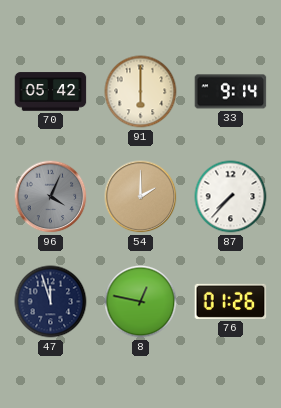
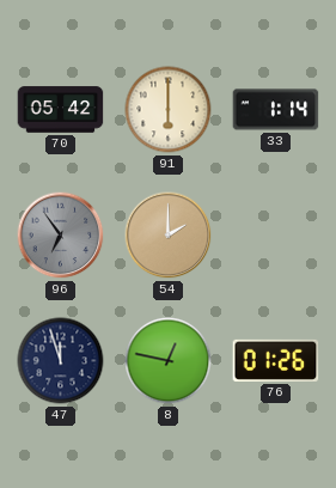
33: 9:14 -> 1:14
96: 4:04 -> 6:54
87: 7:37 -> none
